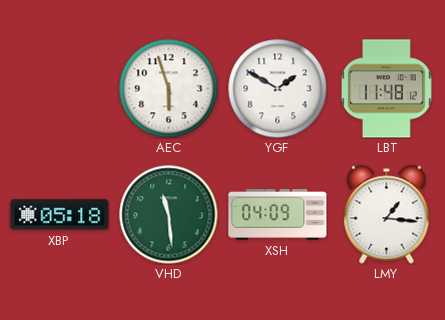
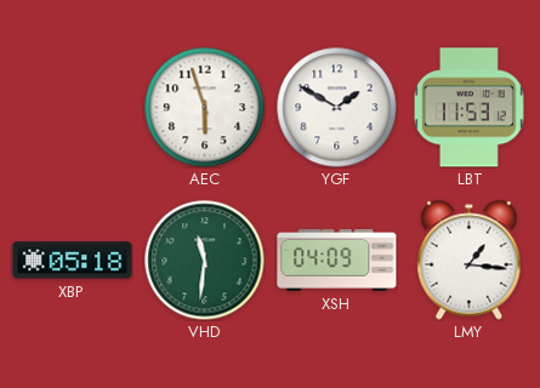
LBT: 11:48 -> 11:53
VHD: 11:29 -> 11:31
